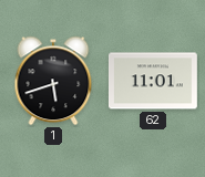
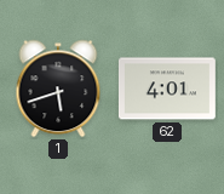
62: 11:01 -> 4:01
